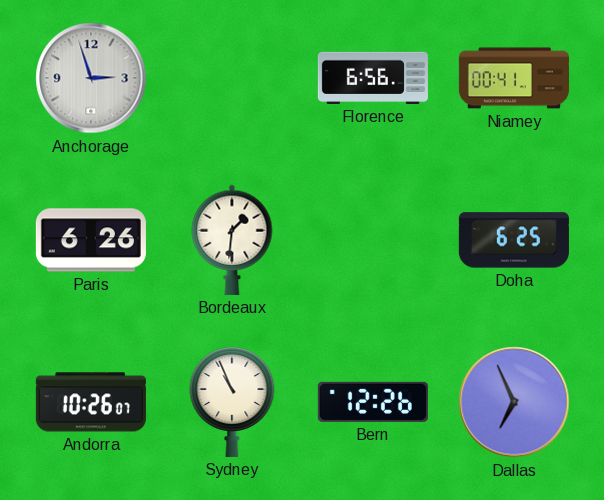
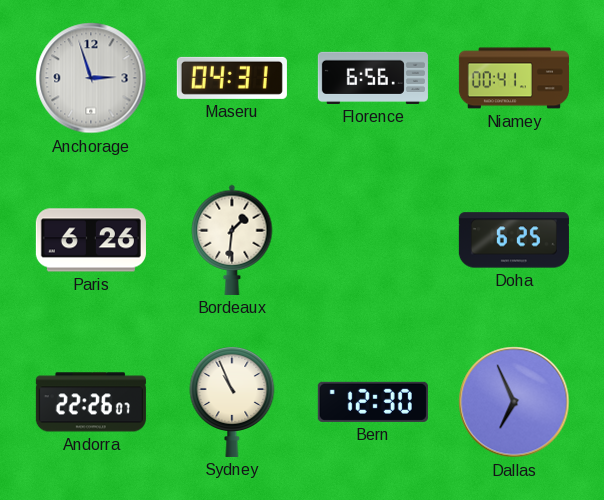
Maseru: none -> 04:31
Andorra: 10:26 -> 22:26
Bern: 12:26 -> 12:30
